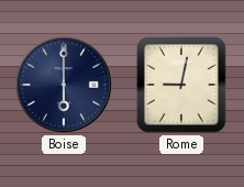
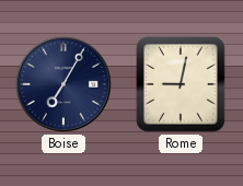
Boise: 6:00 -> 7:05
